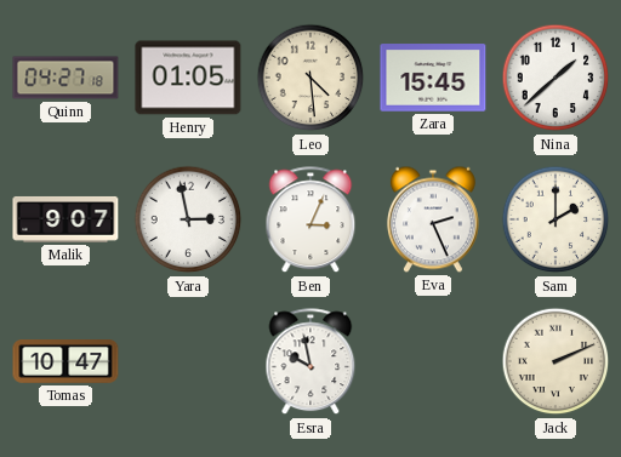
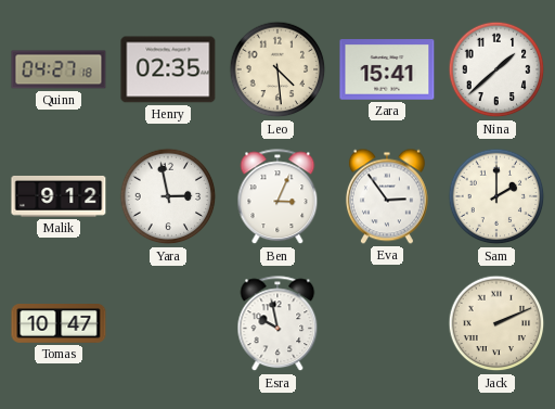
Henry: 01:05 -> 02:35
Zara: 15:45 -> 15:41
Malik: 9:07 -> 9:12
Eva: 2:26 -> 2:54
